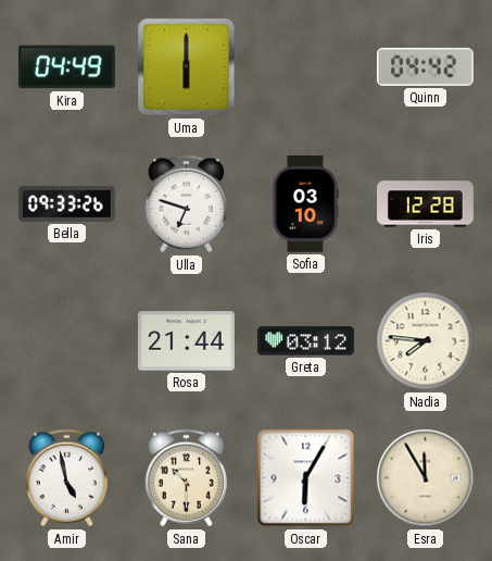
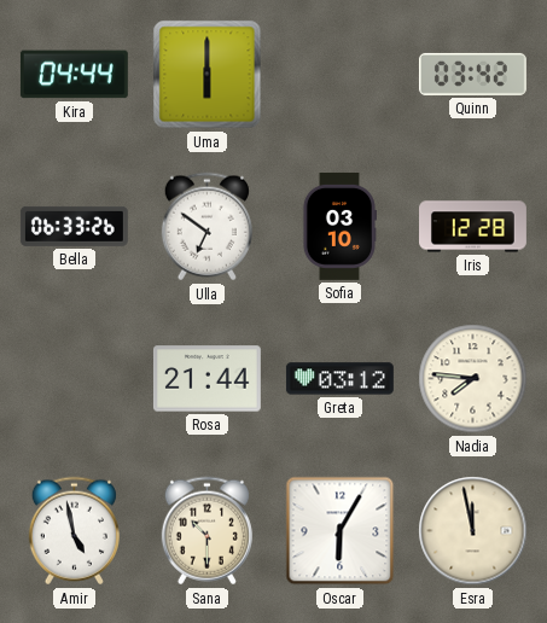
Kira: 04:49 -> 04:44
Quinn: 04:42 -> 03:42
Bella: 09:33 -> 06:33
Ulla: 6:48 -> 6:51
Esra: 11:55 -> 11:58
